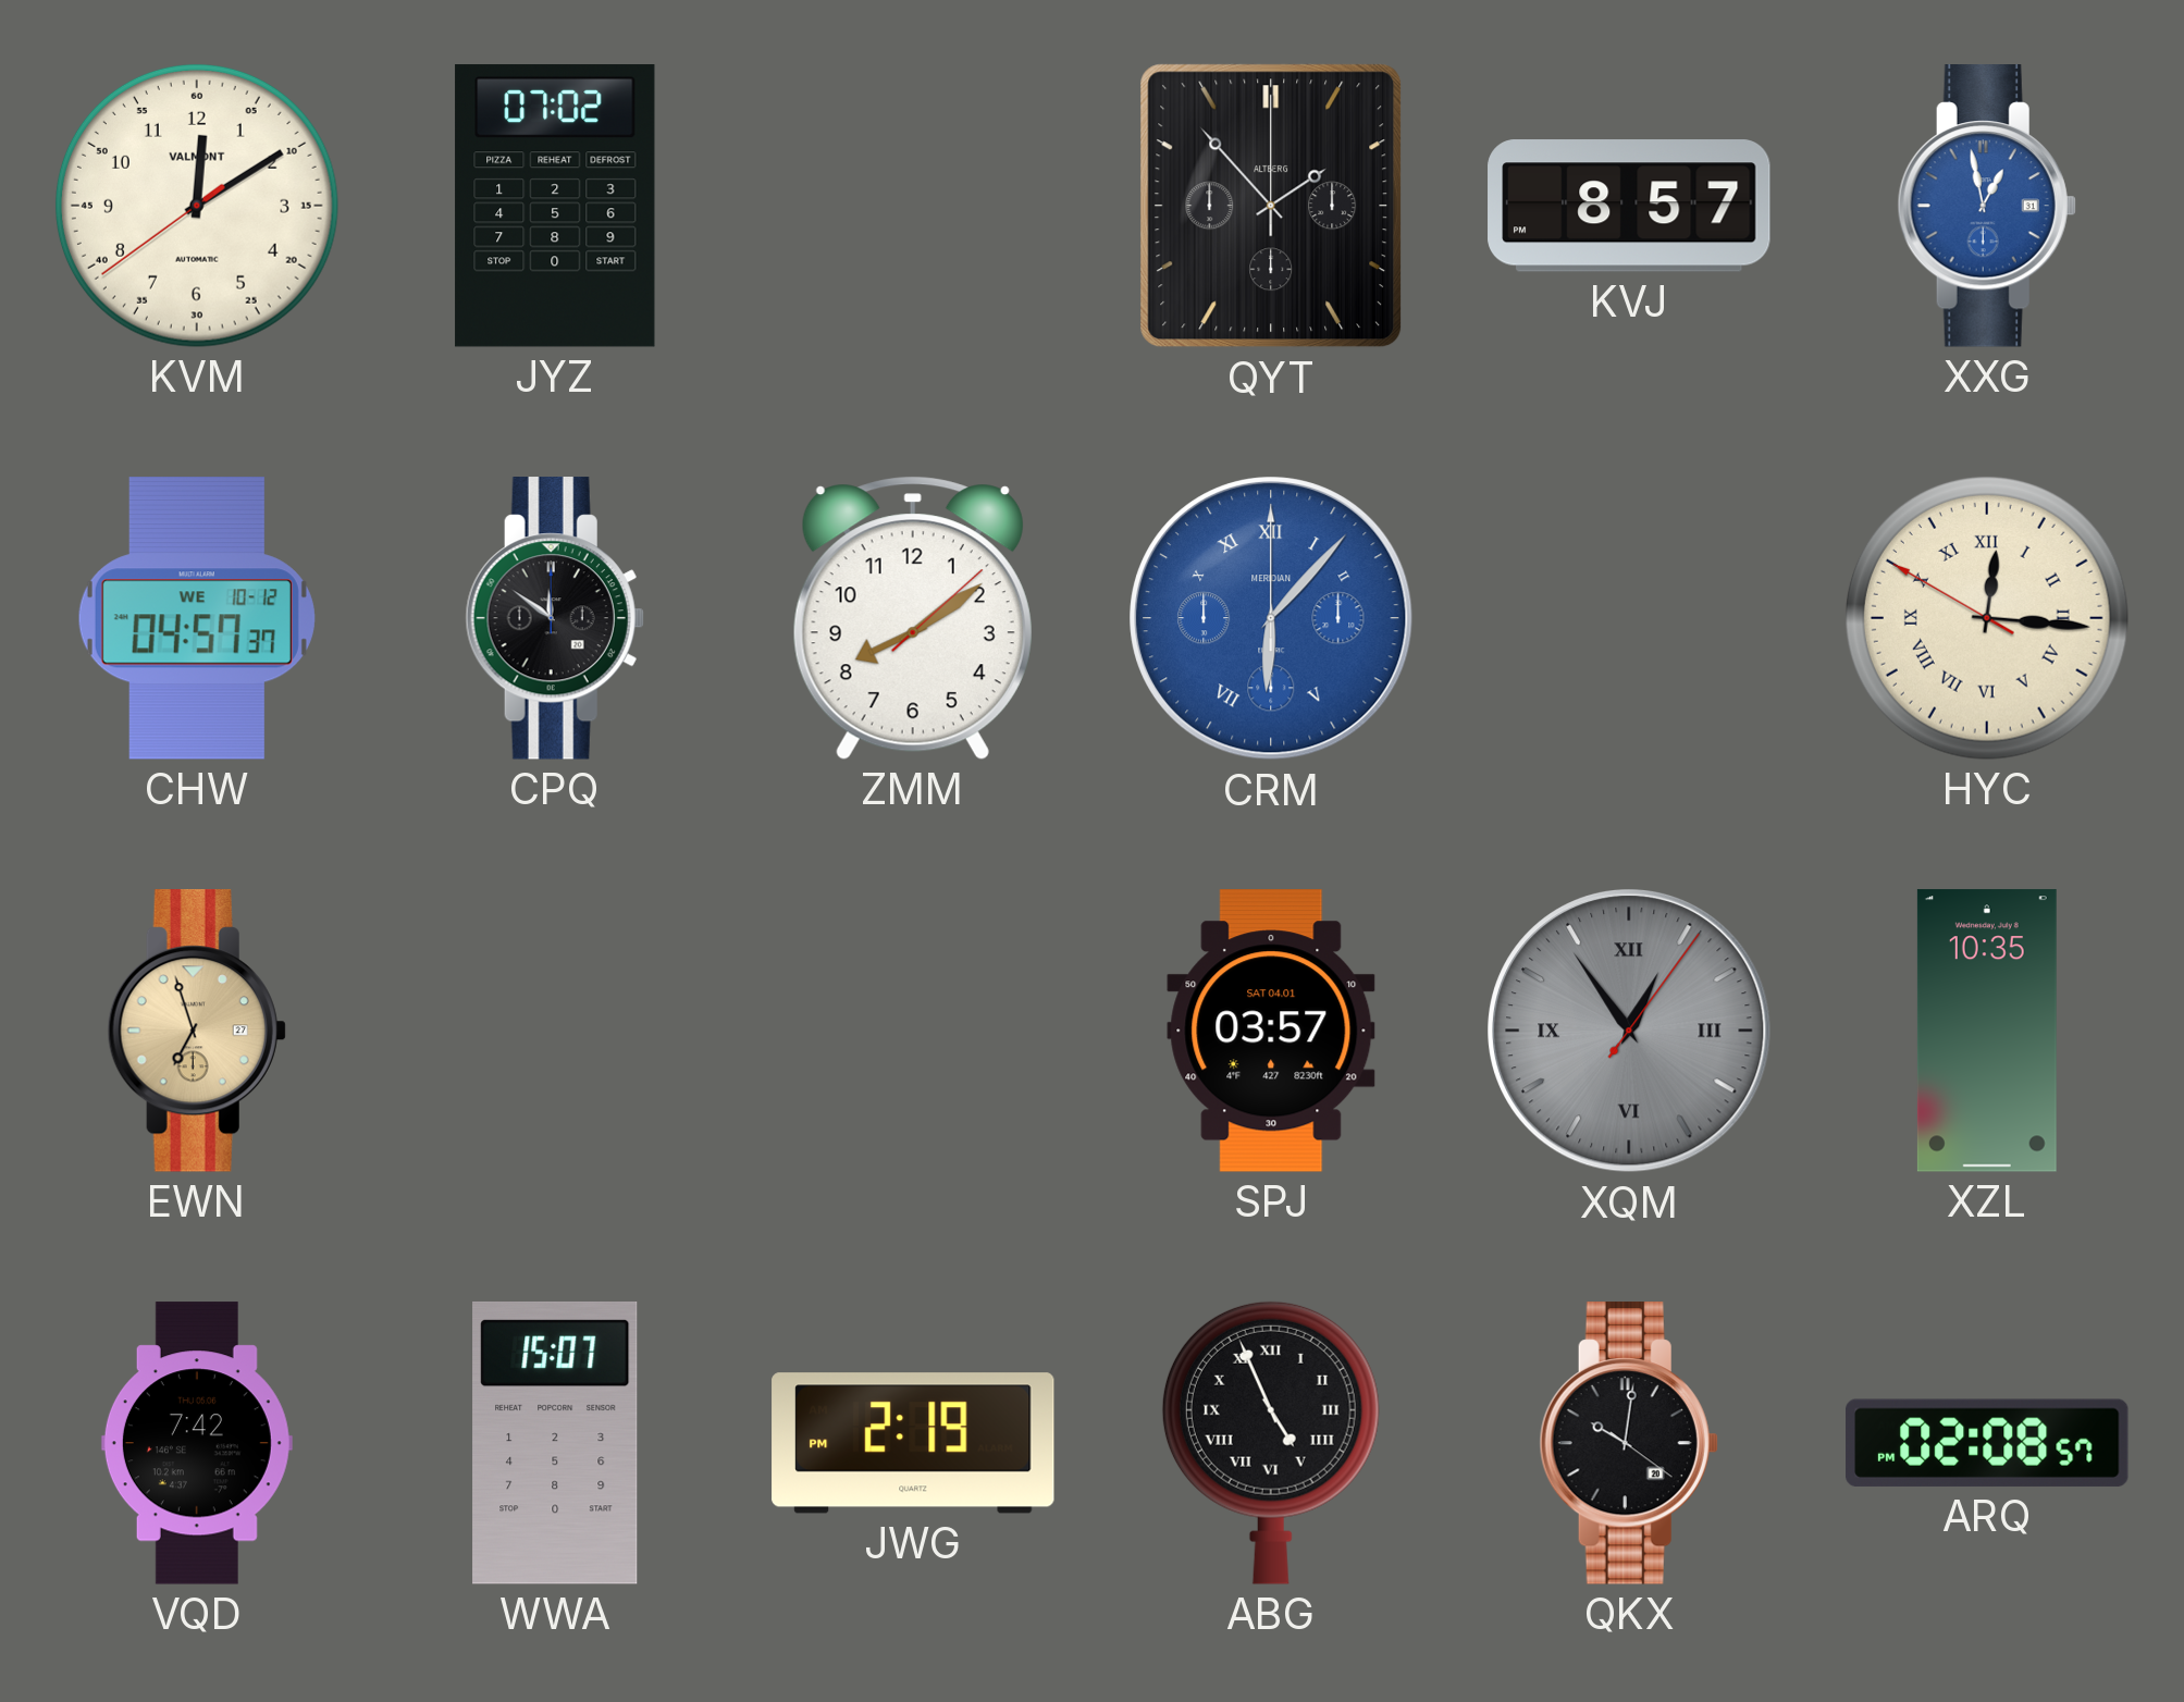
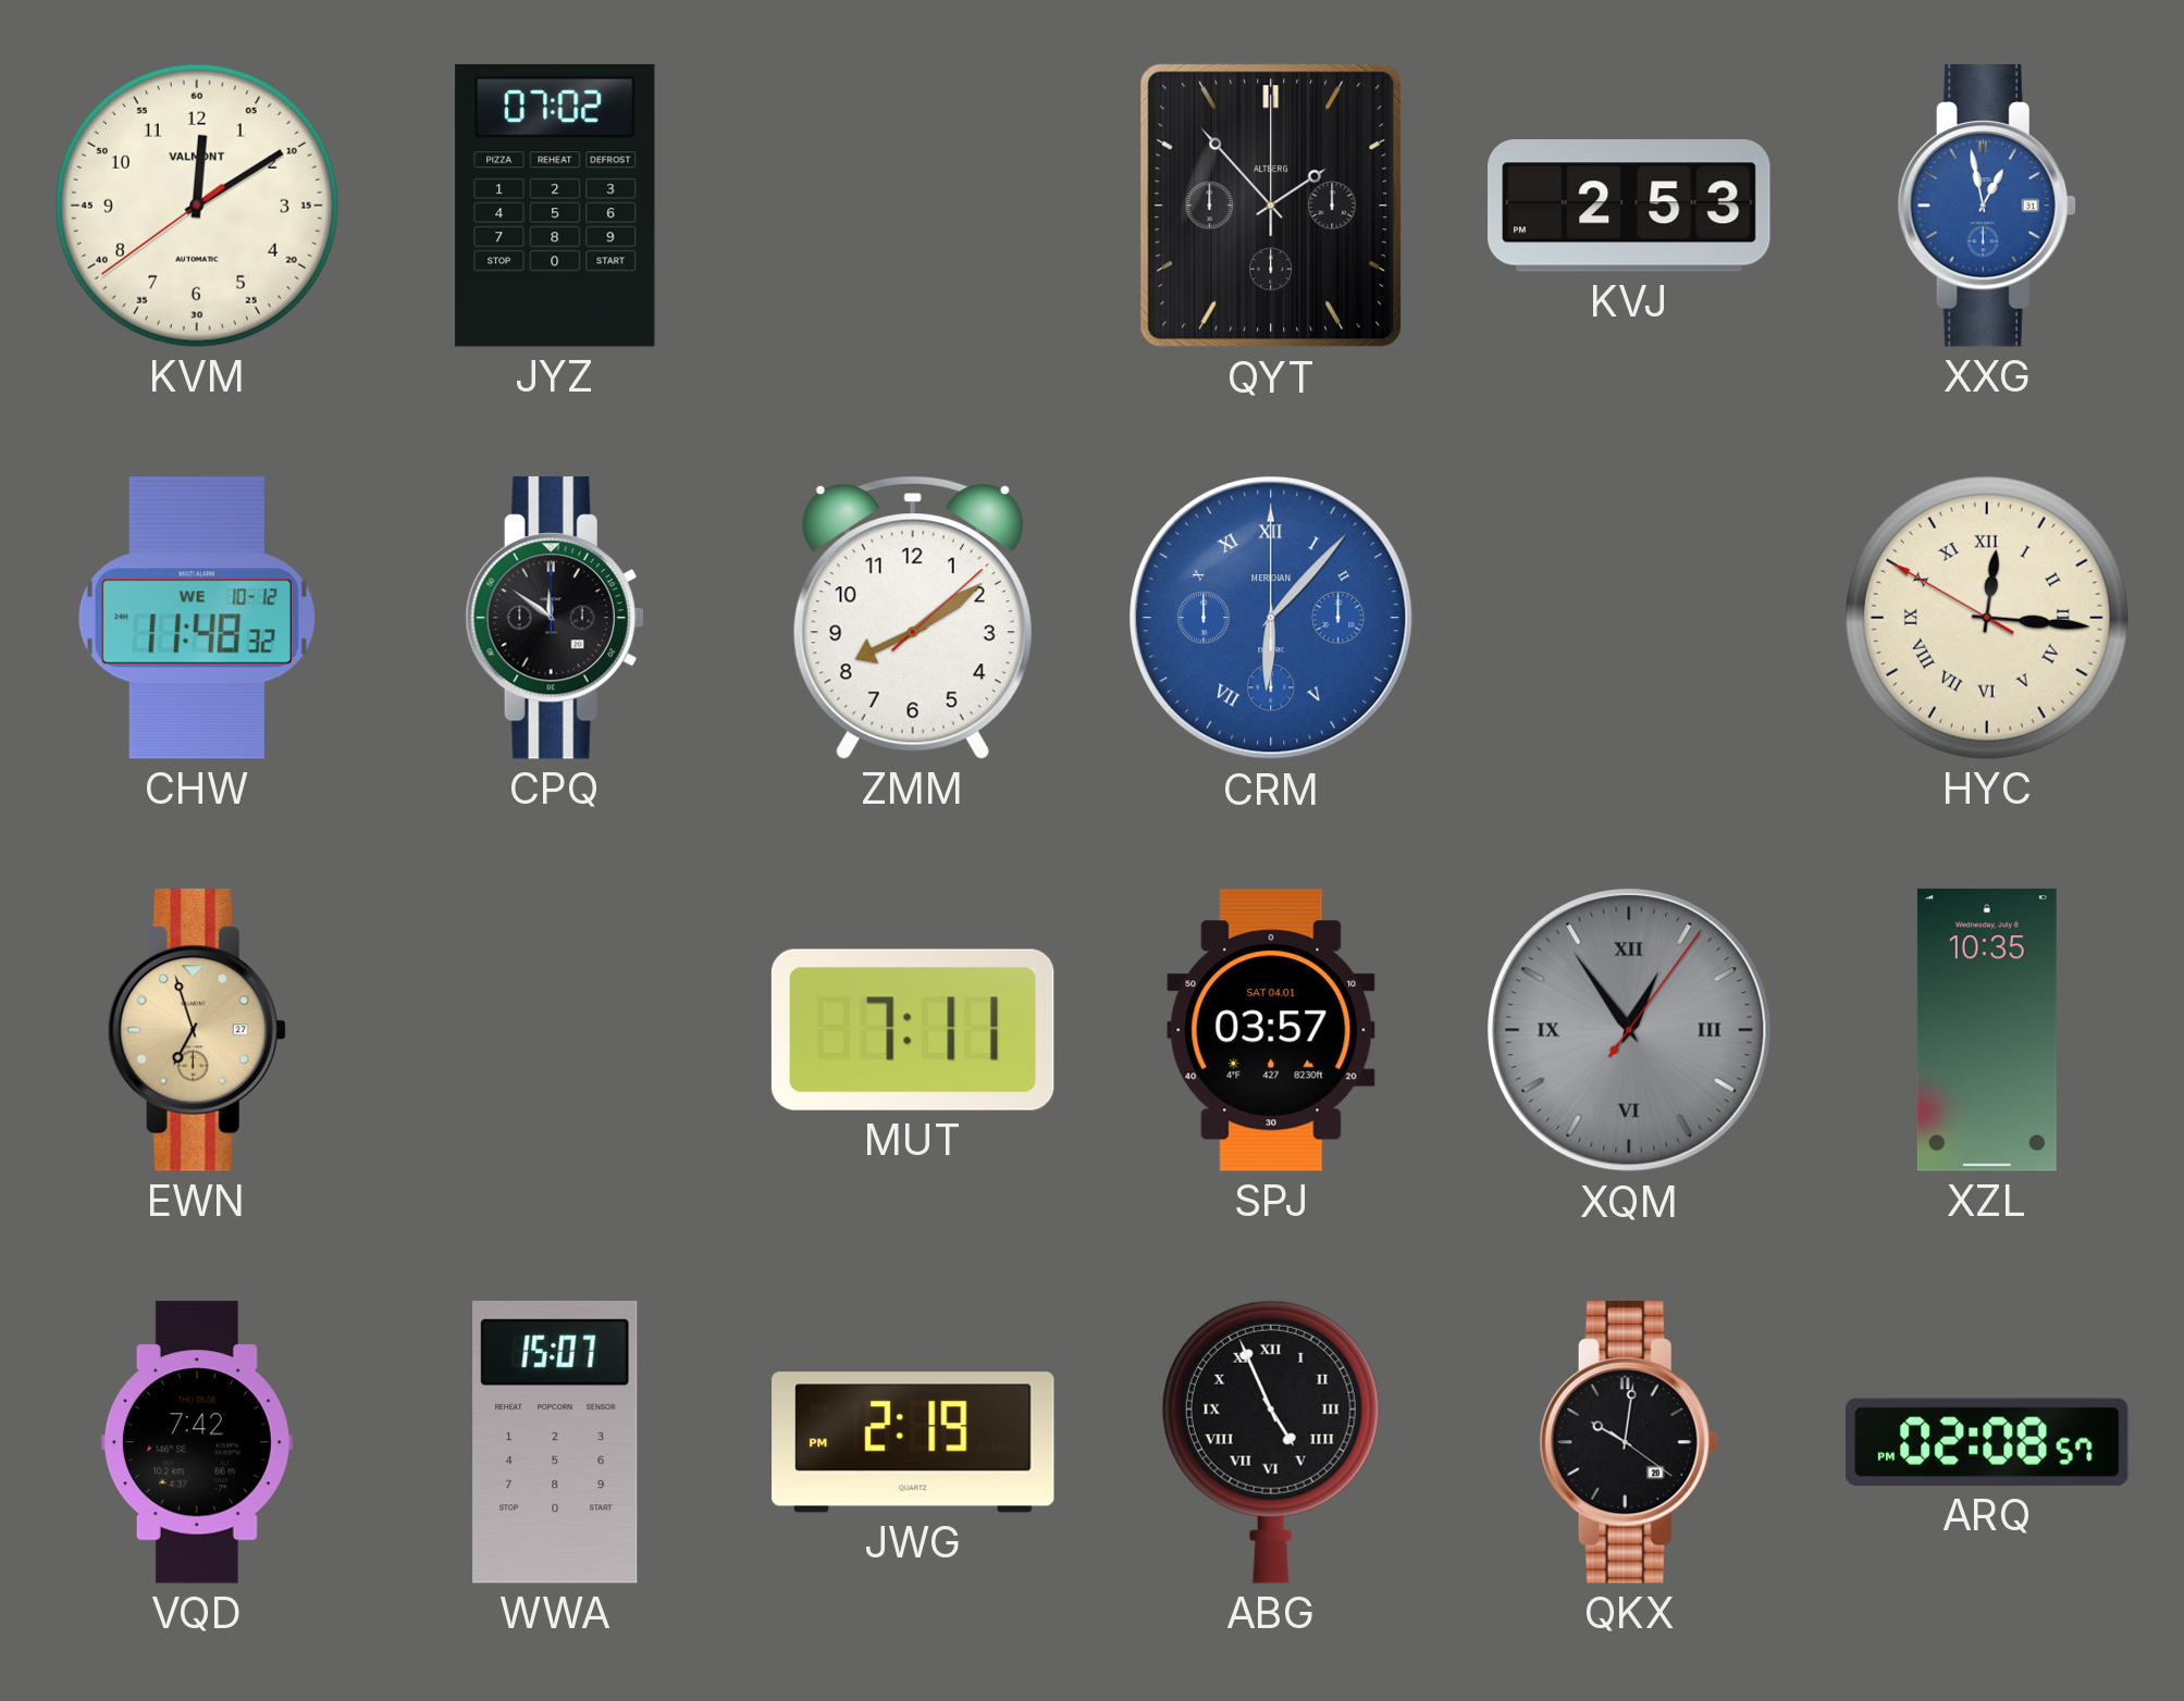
KVJ: 8:57 -> 2:53
CHW: 04:57 -> 11:48
MUT: none -> 7:11
